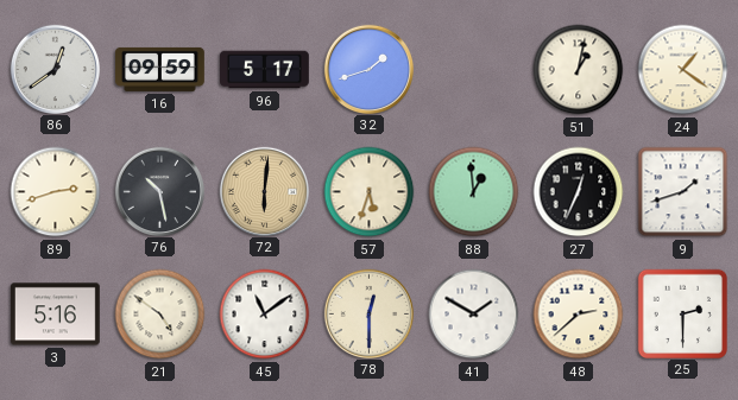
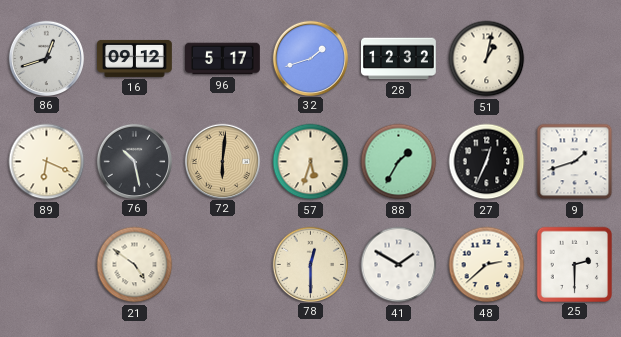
86: 12:39 -> 12:42
16: 09:59 -> 09:12
28: none -> 12:32
24: 1:21 -> none
89: 2:42 -> 6:19
88: 12:59 -> 1:35
3: 5:16 -> none
45: 11:09 -> none
